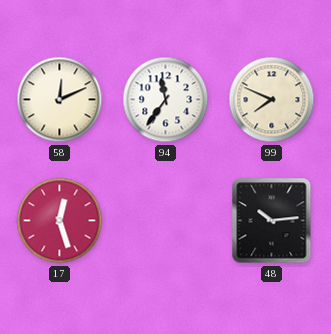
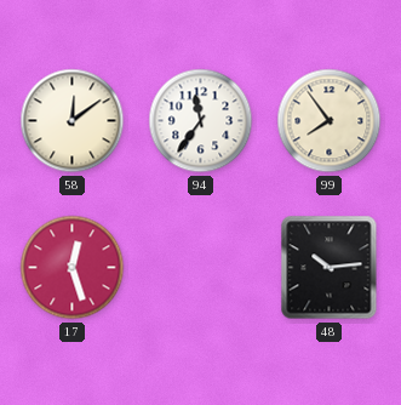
58: 12:11 -> 12:09
99: 7:49 -> 7:54
